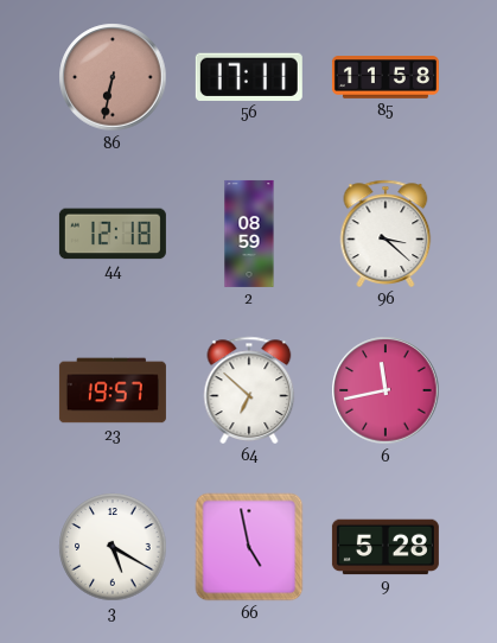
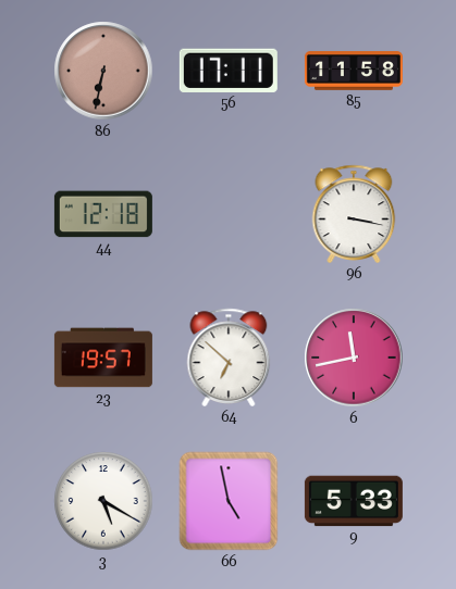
2: 08:59 -> none
96: 3:22 -> 3:17
9: 5:28 -> 5:33
